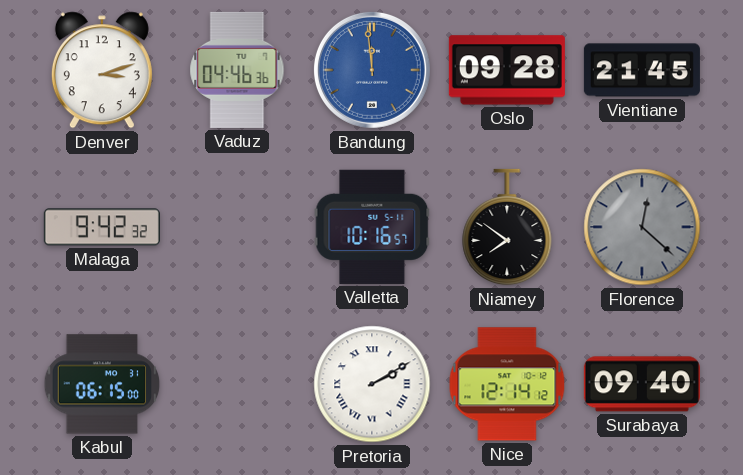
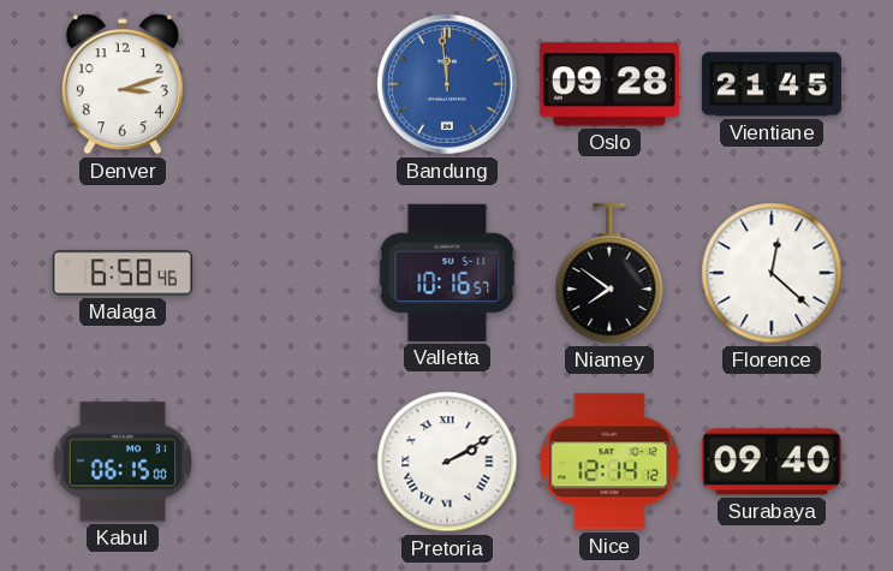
Vaduz: 04:46 -> none
Malaga: 9:42 -> 6:58
Florence dial: grey -> white
